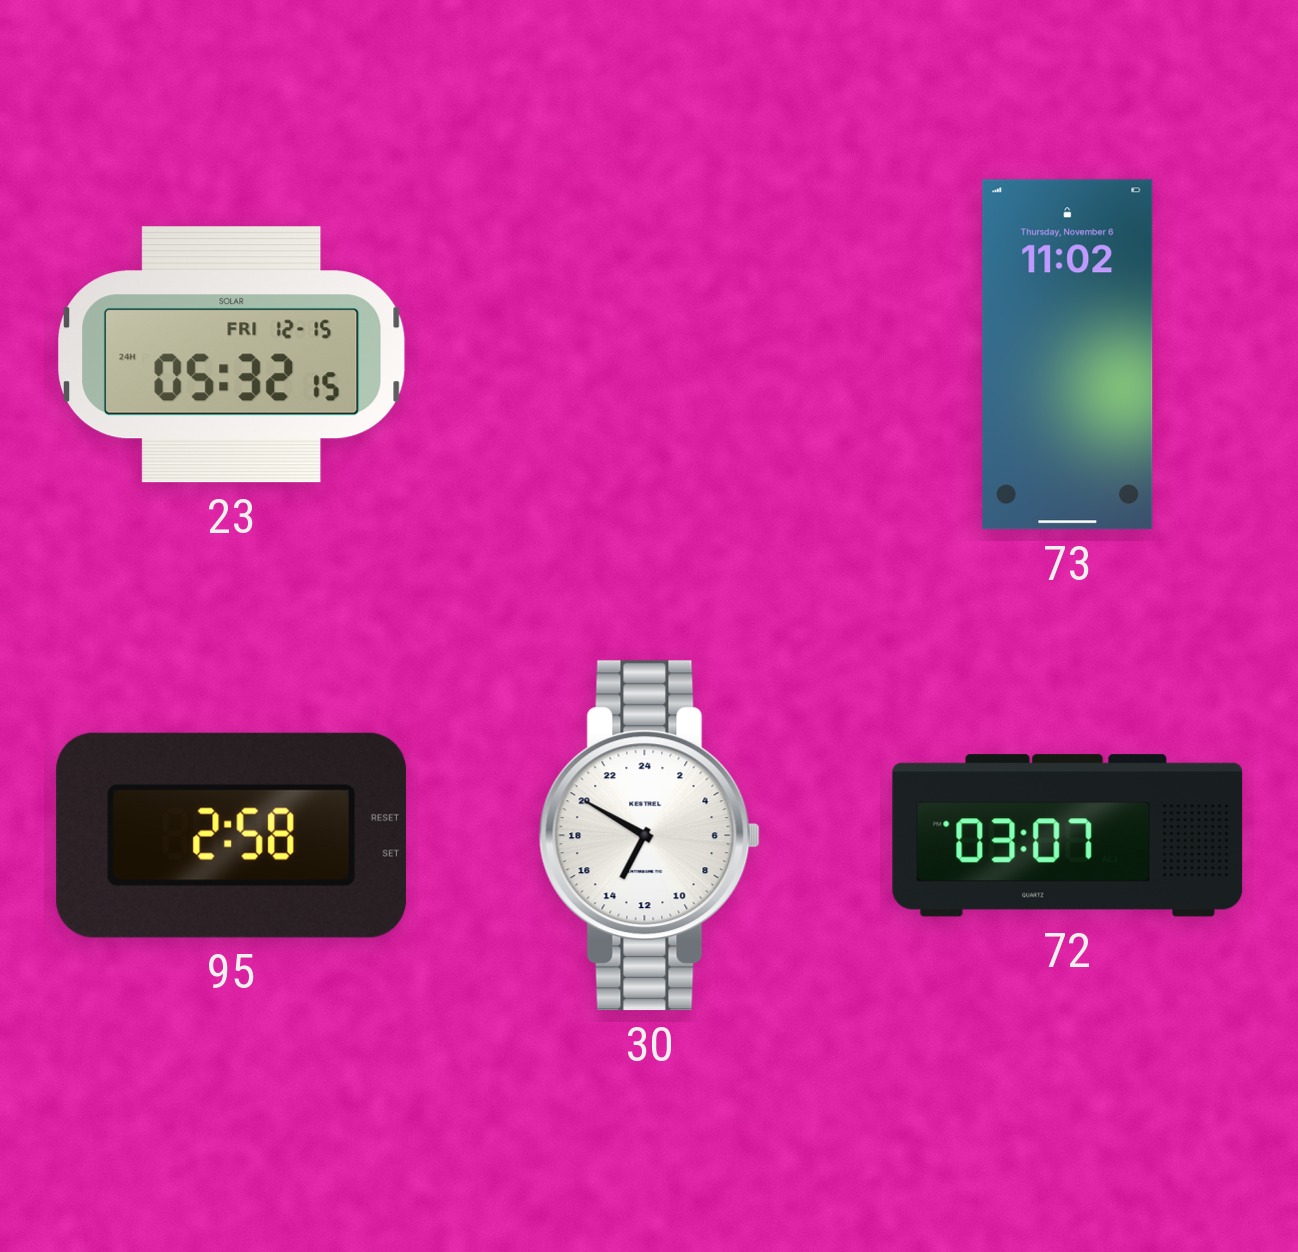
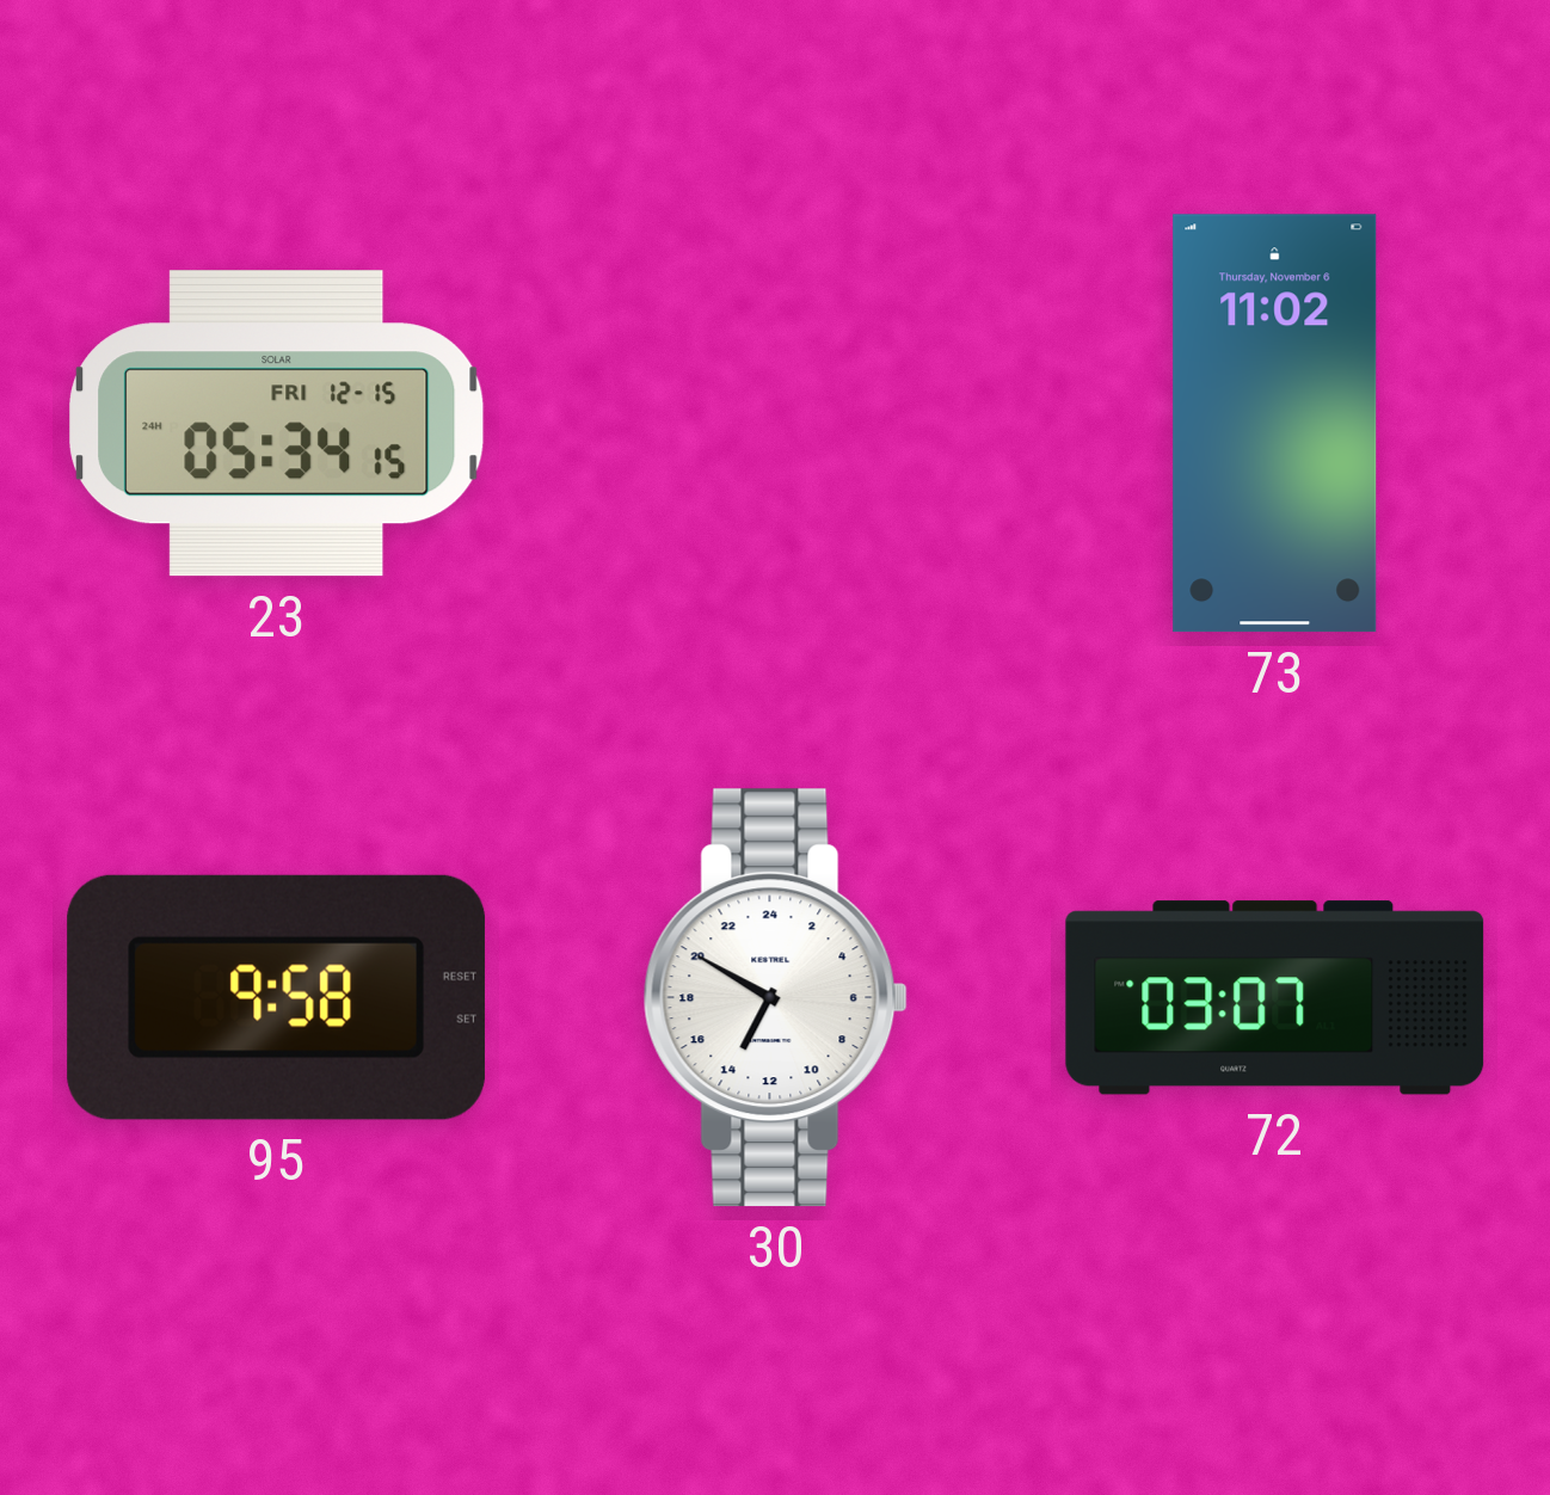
23: 05:32 -> 05:34
95: 2:58 -> 9:58
